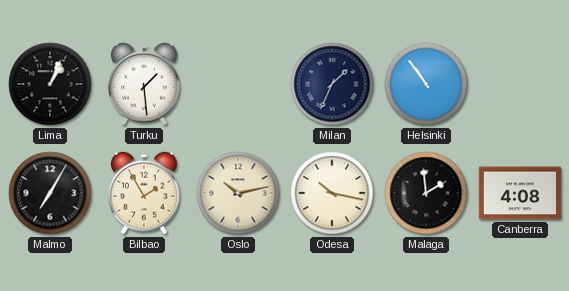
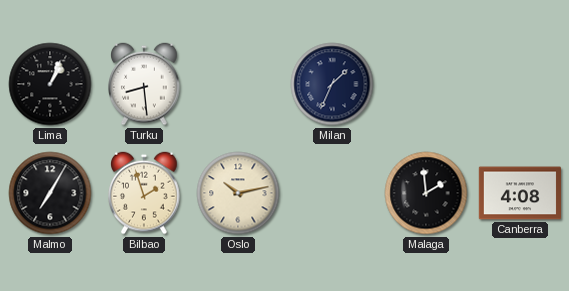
Turku: 1:29 -> 8:29
Helsinki: 10:54 -> none
Bilbao: 1:55 -> 1:57
Odesa: 10:17 -> none
